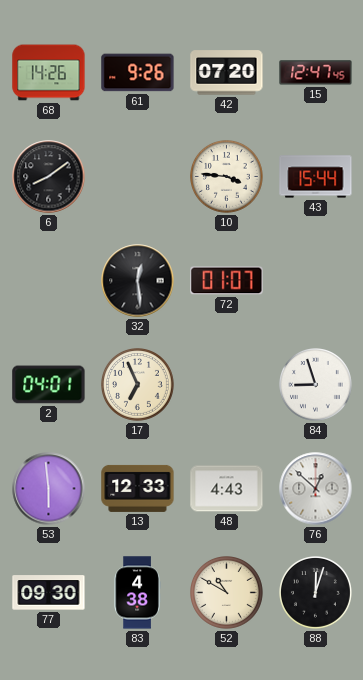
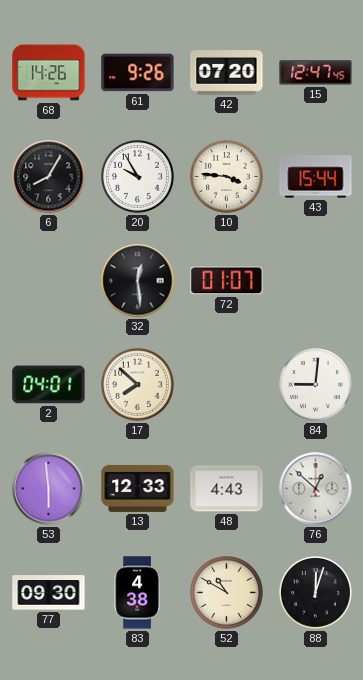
6: 8:09 -> 8:05
20: none -> 9:55
17: 6:56 -> 7:52
84: 8:57 -> 9:01
